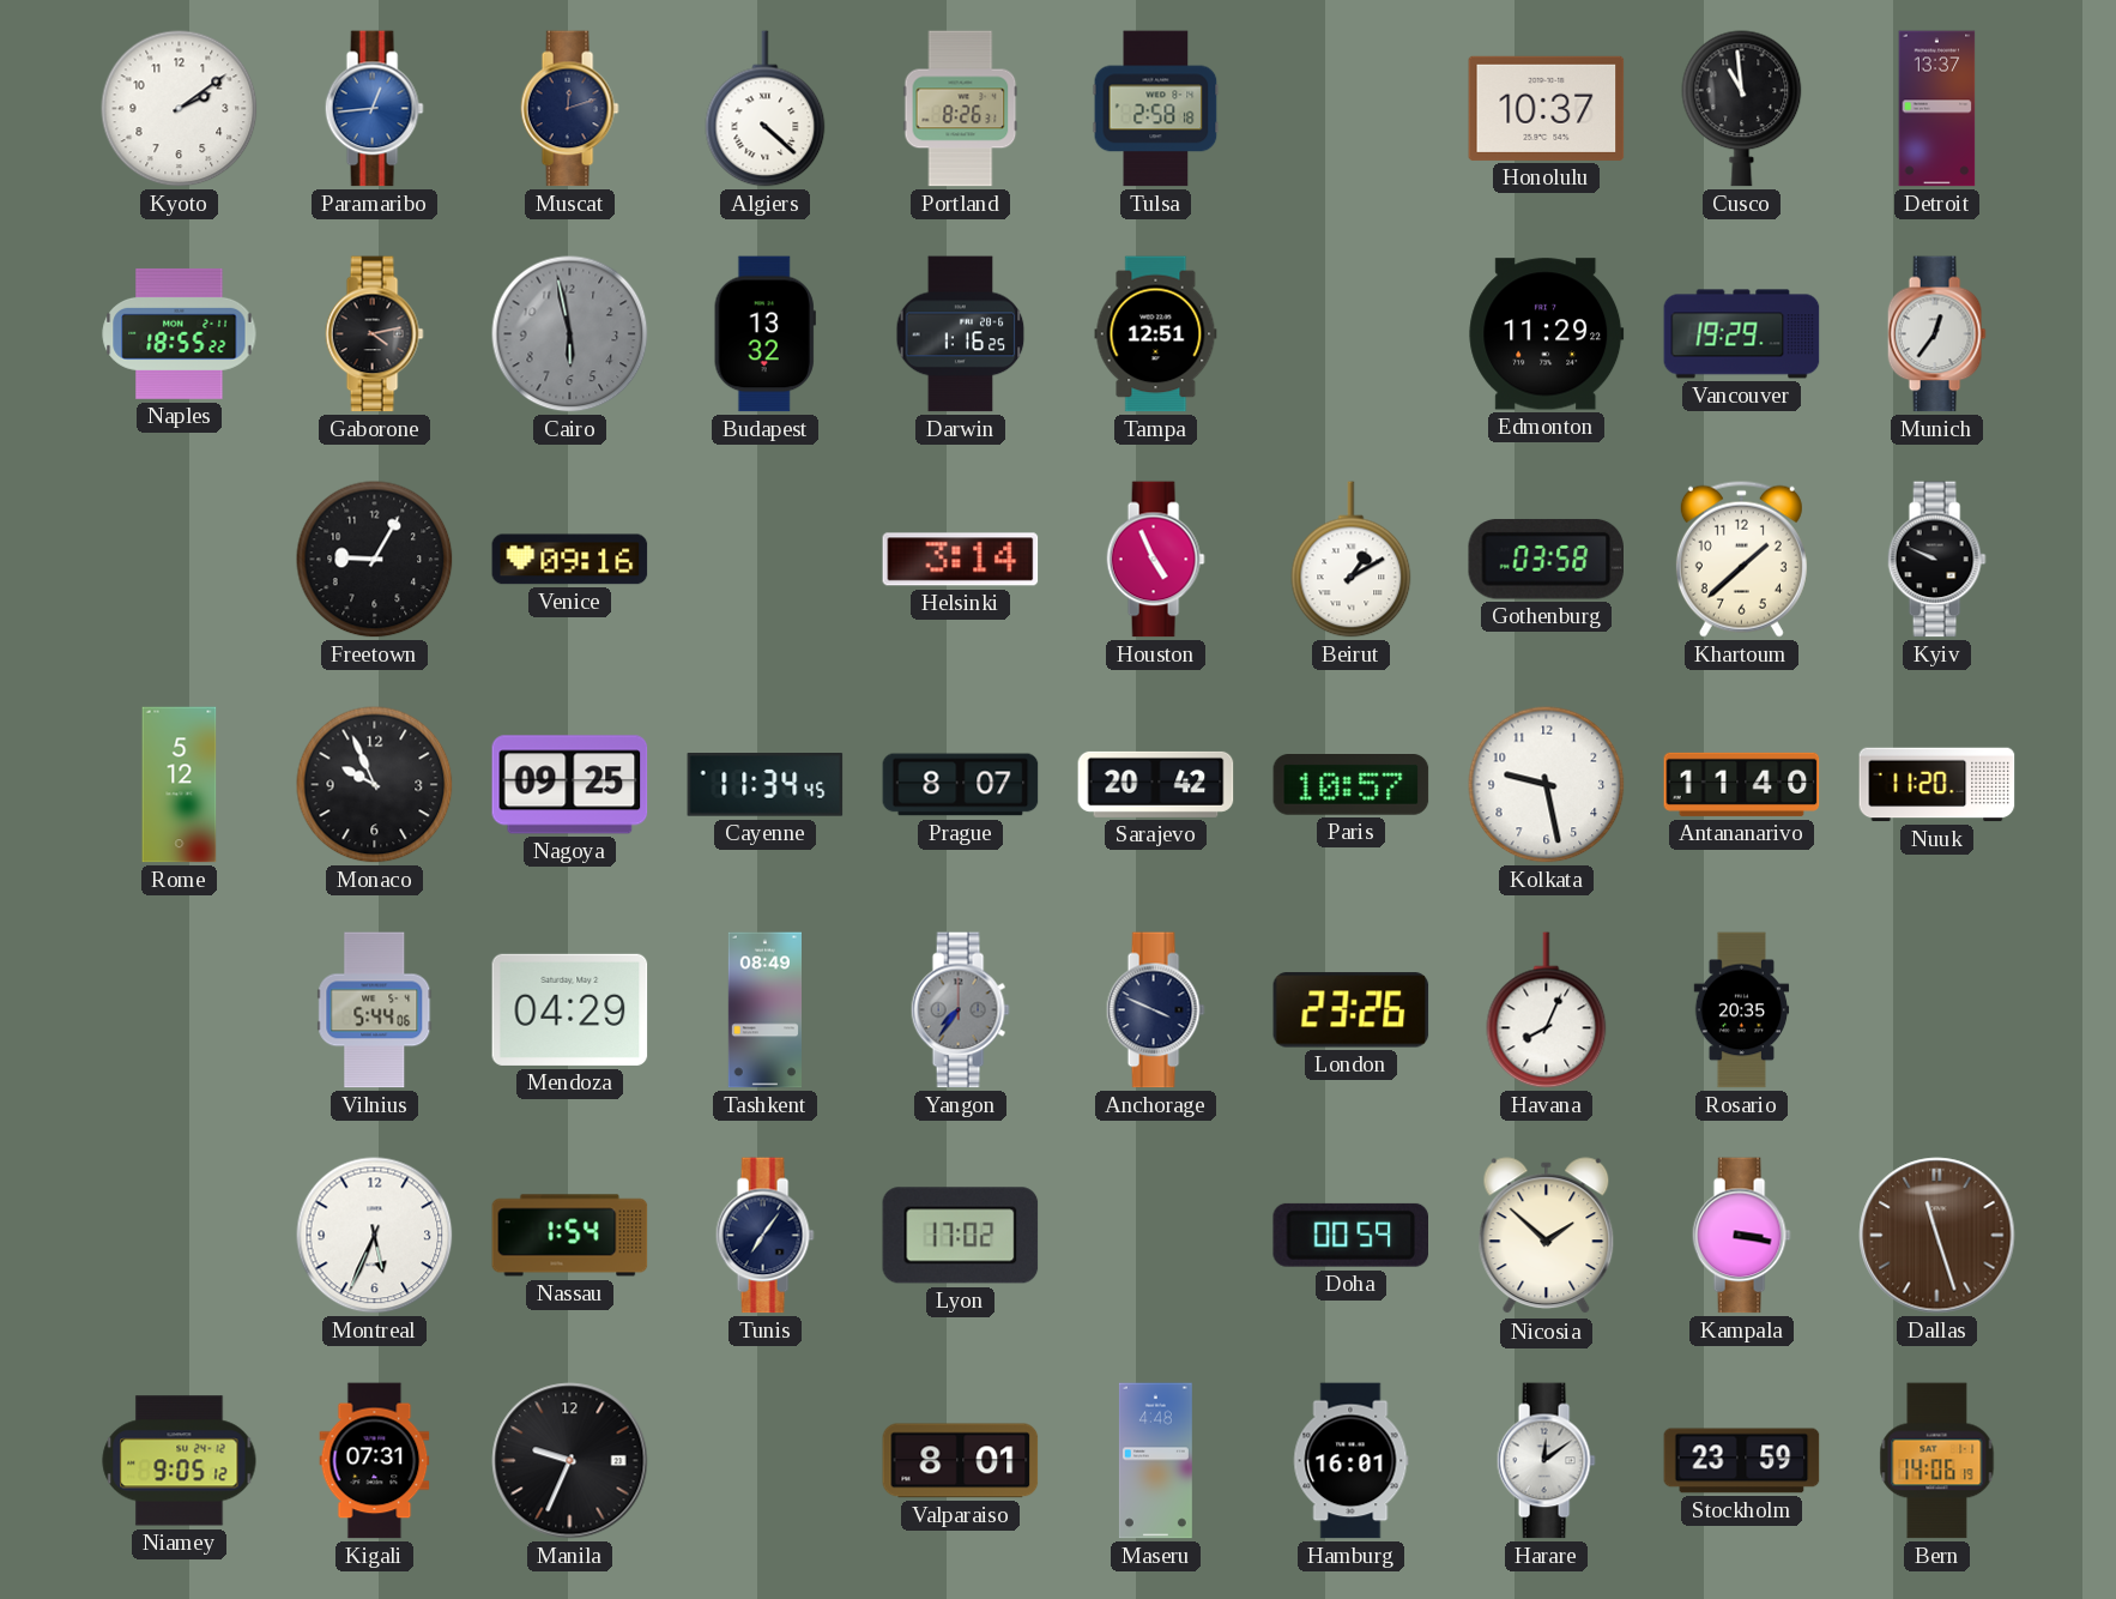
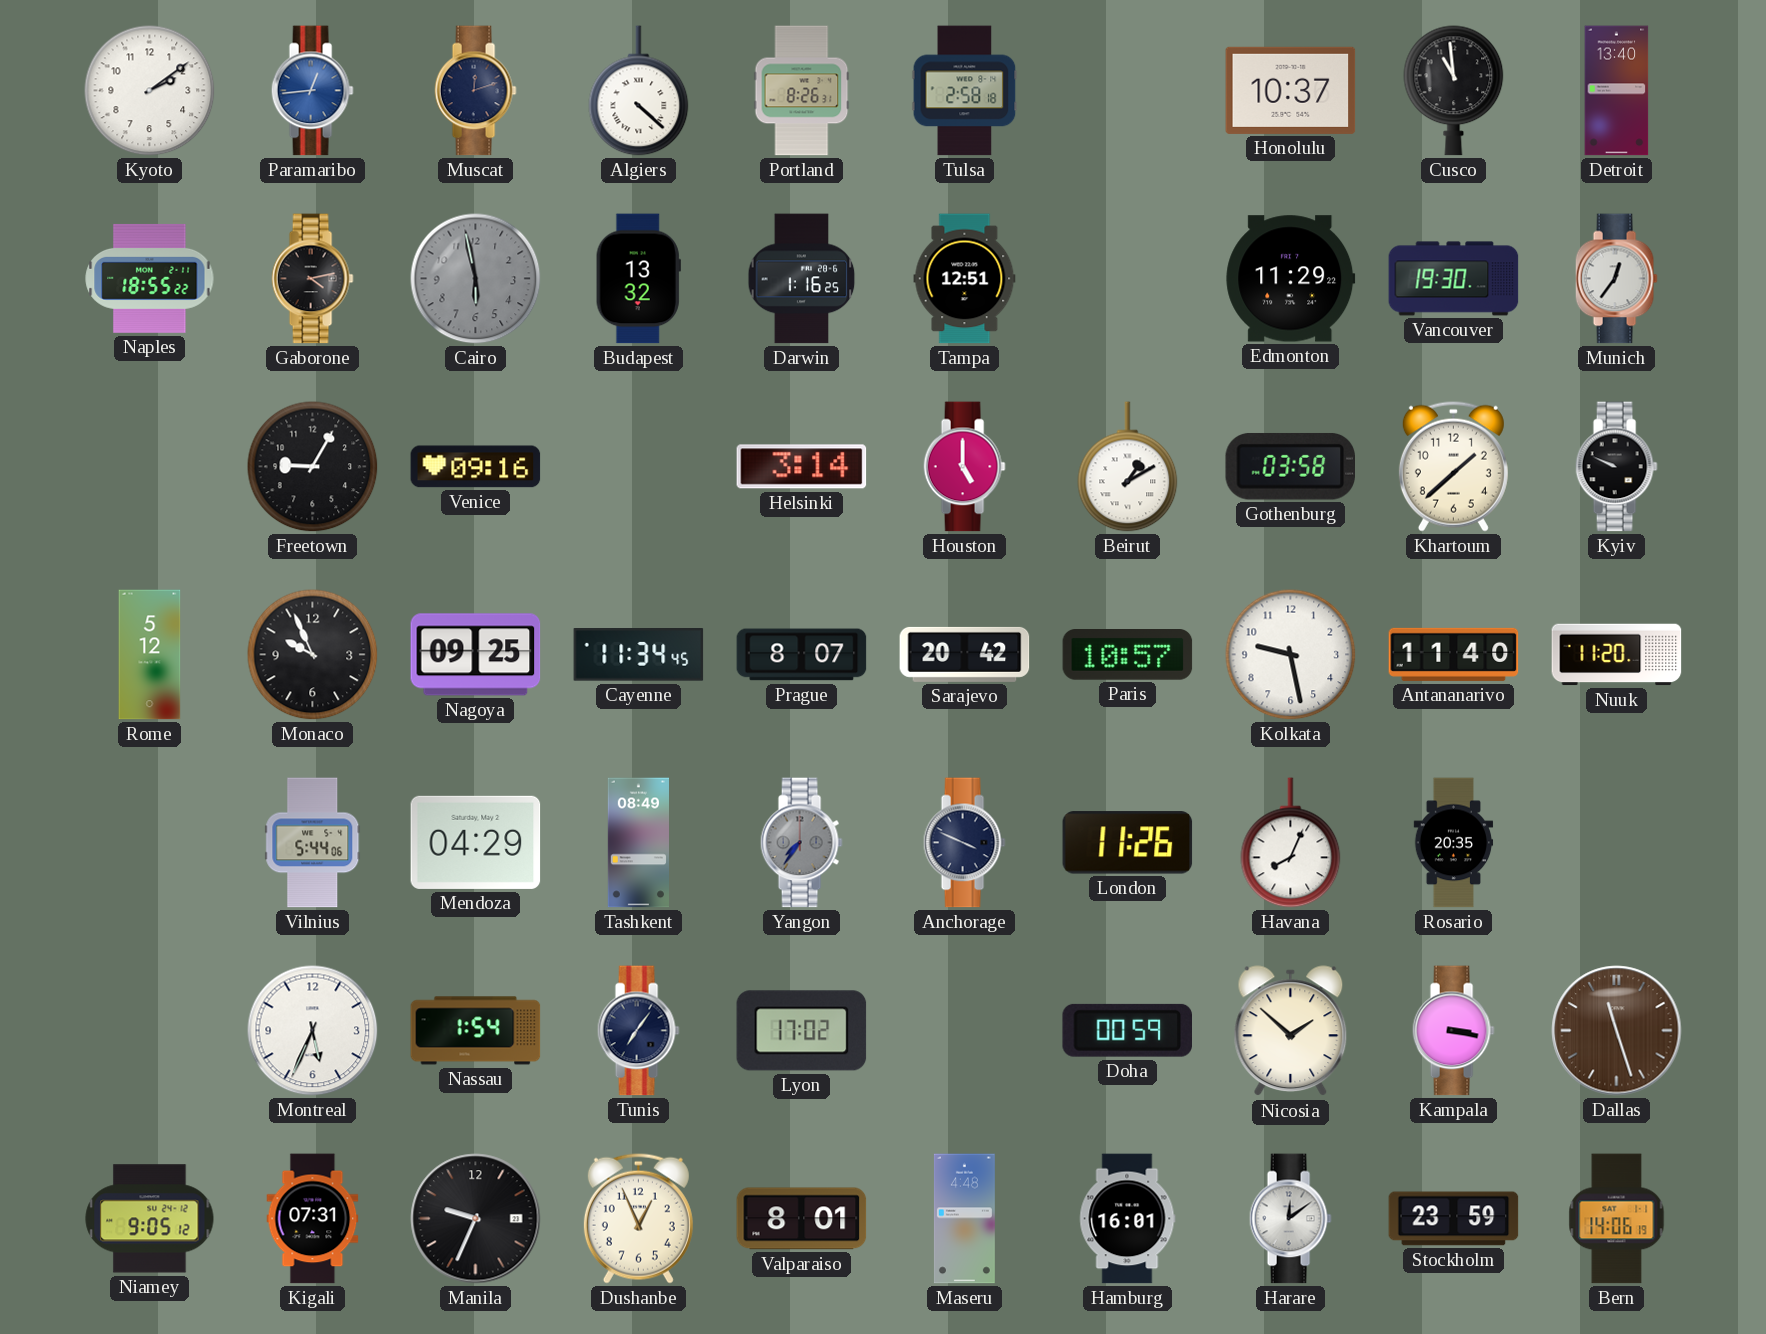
Detroit: 13:37 -> 13:40
Vancouver: 19:29 -> 19:30
Houston: 4:56 -> 5:00
London: 23:26 -> 11:26
Dushanbe: none -> 12:56
